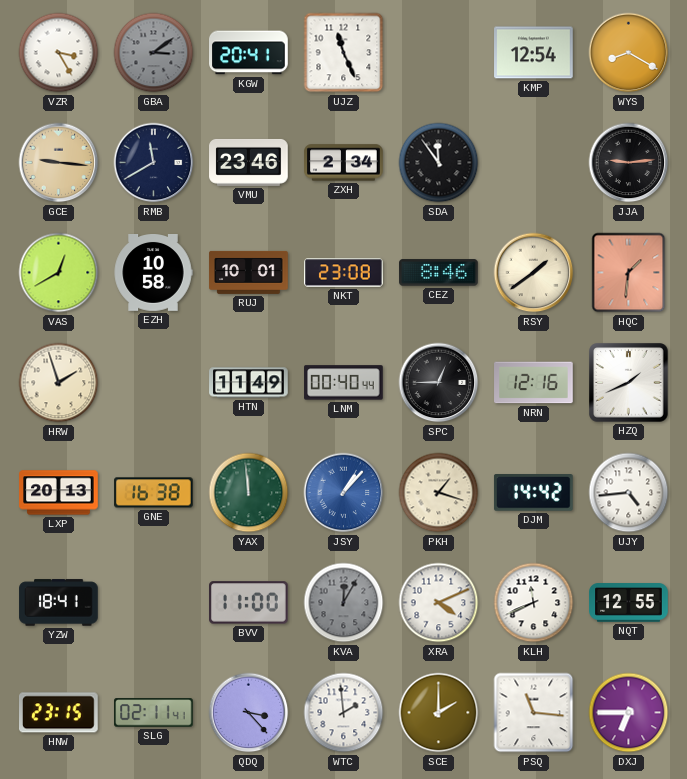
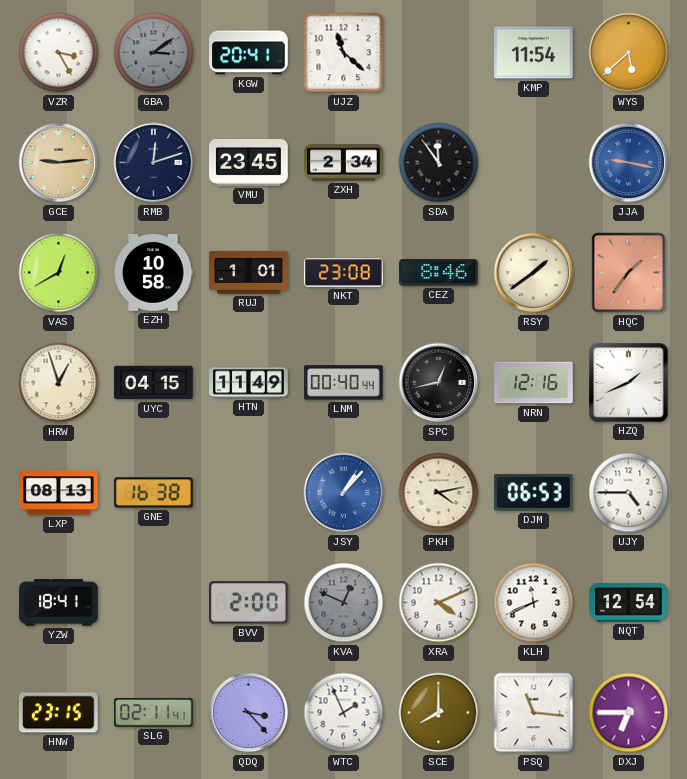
UJZ: 11:26 -> 11:22
KMP: 12:54 -> 11:54
WYS: 8:20 -> 5:38
GCE: 9:16 -> 9:14
RMB: 11:40 -> 12:12
VMU: 23:46 -> 23:45
JJA: 9:14 -> 9:17
JJA dial: black -> blue
RUJ: 10:01 -> 1:01
HQC: 1:31 -> 1:36
HRW: 1:57 -> 12:57
UYC: none -> 04:15
SPC: 12:45 -> 12:43
LXP: 20:13 -> 08:13
YAX: 11:59 -> none
PKH: 1:18 -> 4:13
DJM: 14:42 -> 06:53
UJY: 4:44 -> 4:45
BVV: 11:00 -> 2:00
KVA: 12:05 -> 12:49
NQT: 12:55 -> 12:54
WTC: 1:59 -> 1:56
SCE: 2:00 -> 8:00
